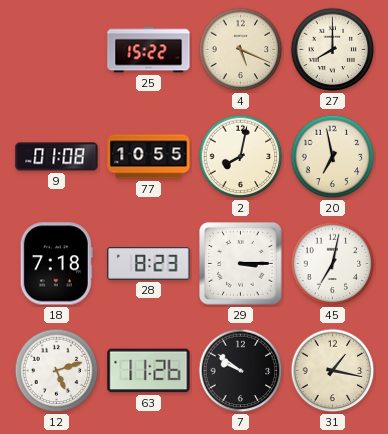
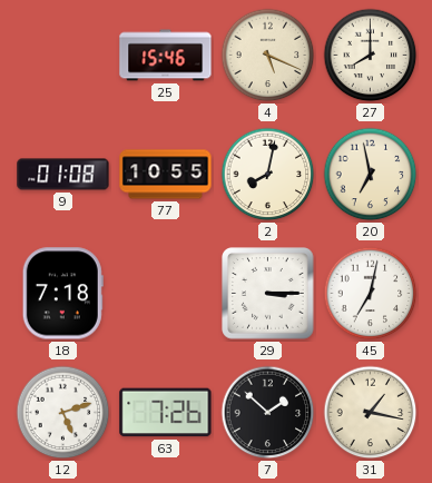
25: 15:22 -> 15:46
28: 8:23 -> none
63: 11:26 -> 7:26
7: 9:51 -> 1:52
